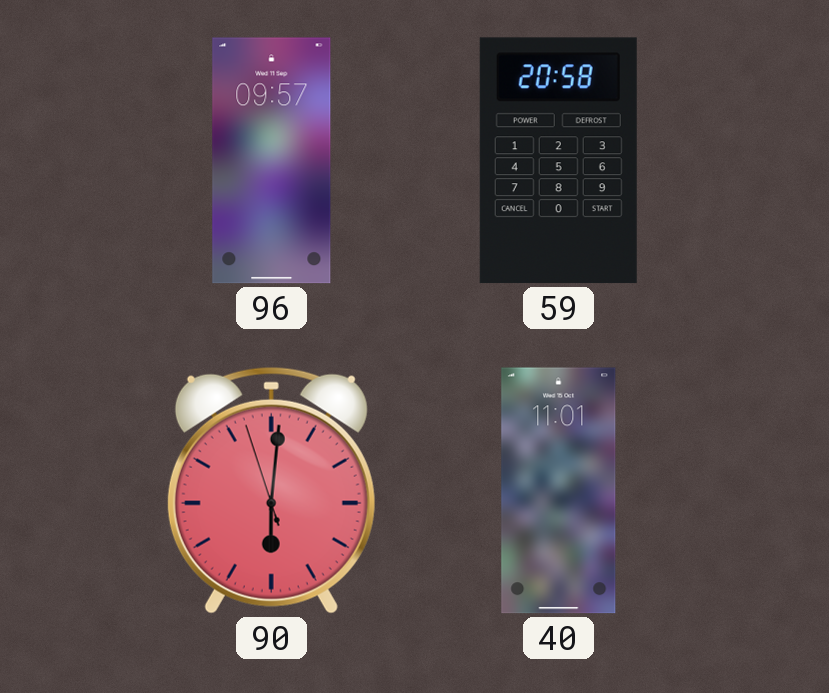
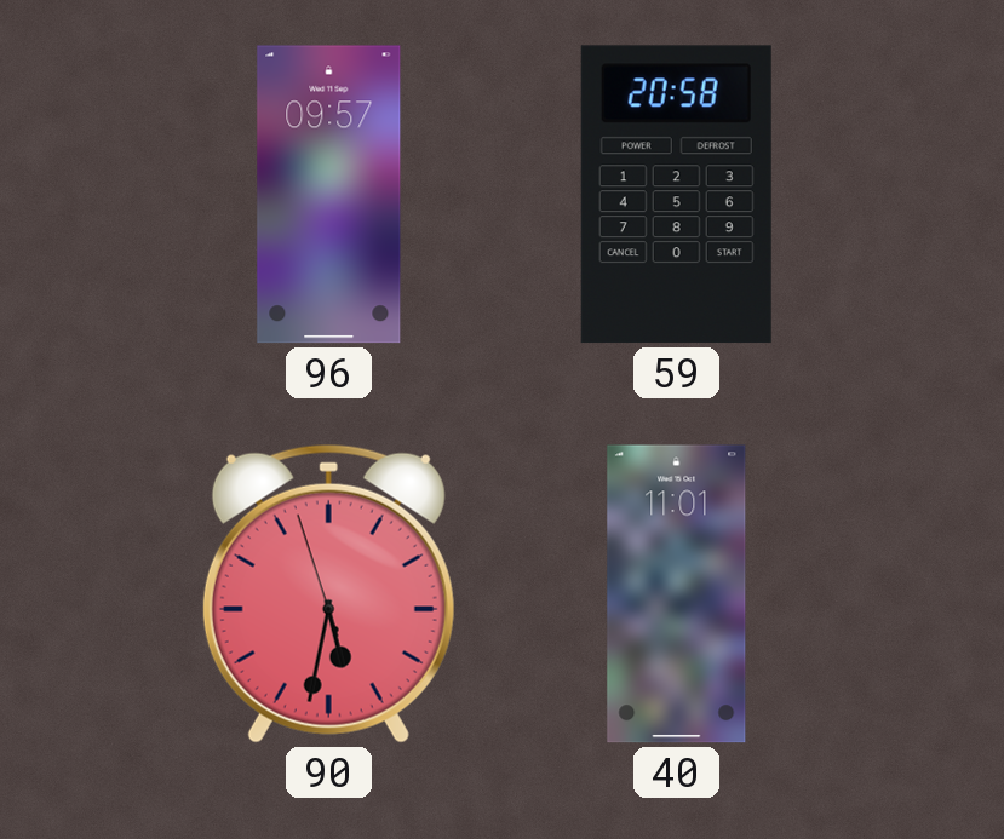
90: 6:00 -> 5:31
